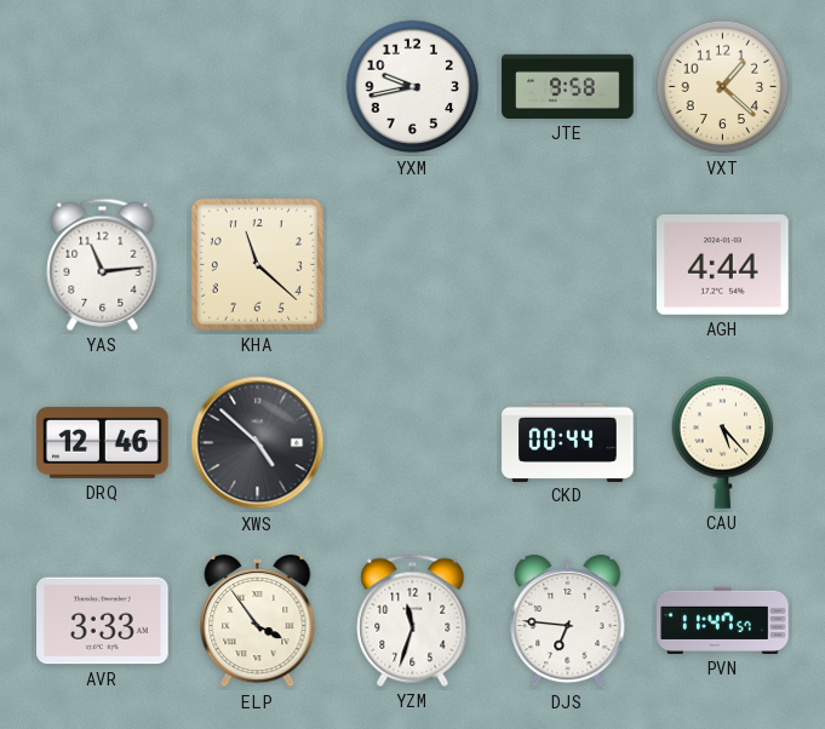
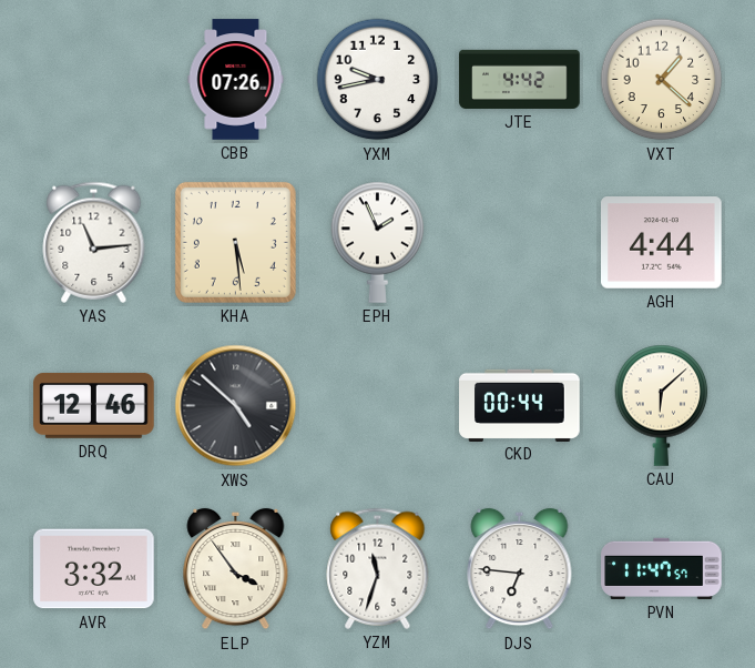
CBB: none -> 07:26
JTE: 9:58 -> 4:42
KHA: 11:22 -> 5:29
EPH: none -> 1:56
CAU: 5:23 -> 6:08
AVR: 3:33 -> 3:32
